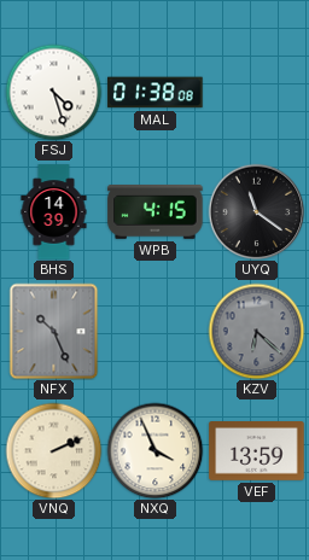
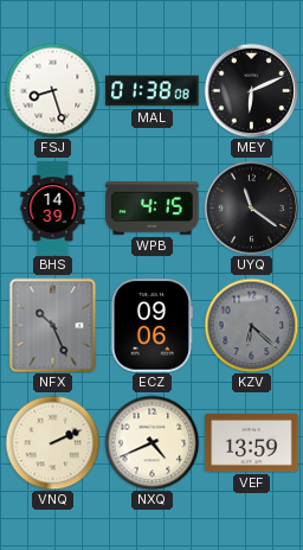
FSJ: 4:27 -> 8:27
MEY: none -> 6:11
ECZ: none -> 09:06
NXQ: 3:56 -> 4:41
